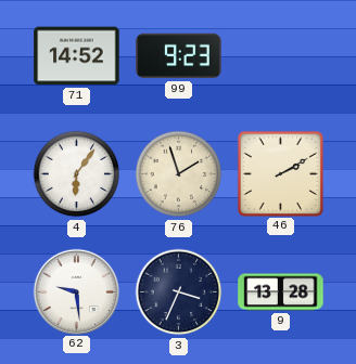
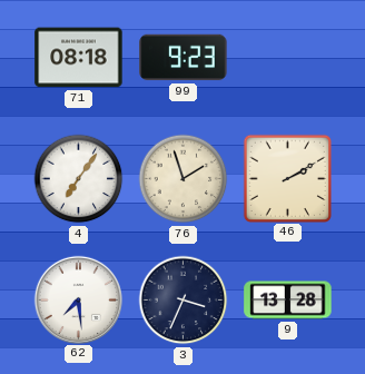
71: 14:52 -> 08:18
4: 6:06 -> 7:06
62: 9:29 -> 7:29
